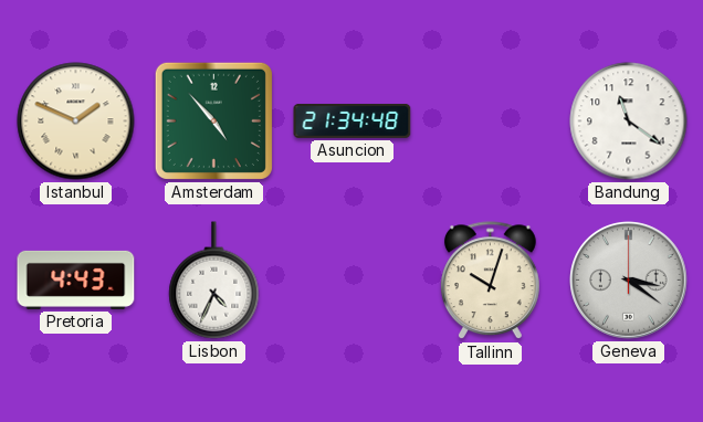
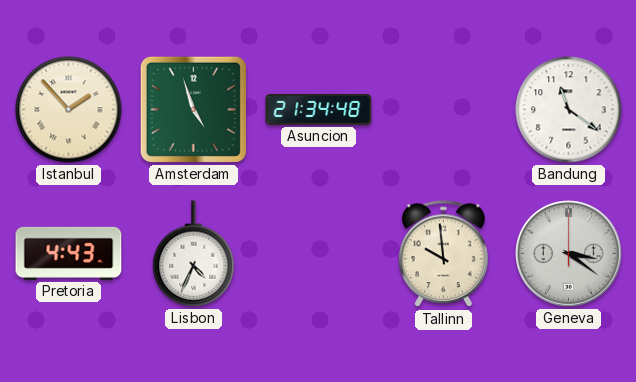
Istanbul: 1:49 -> 1:53
Amsterdam: 4:53 -> 4:57
Tallinn: 10:03 -> 9:59
